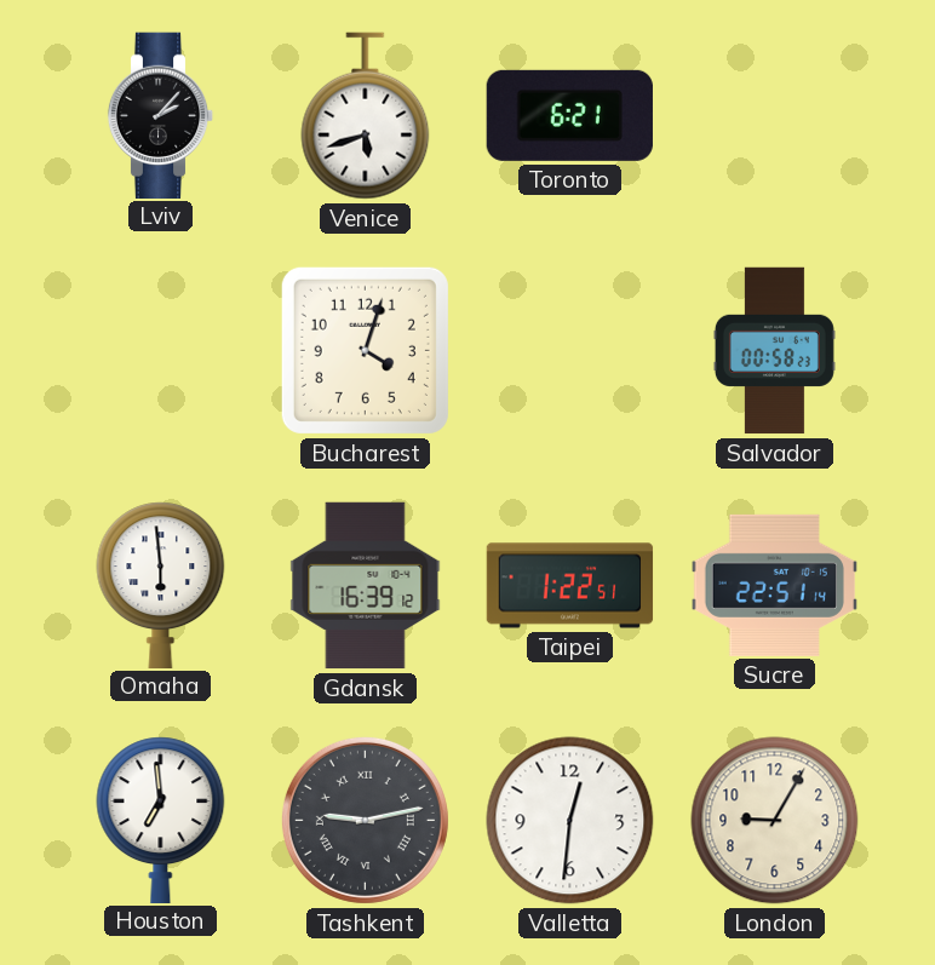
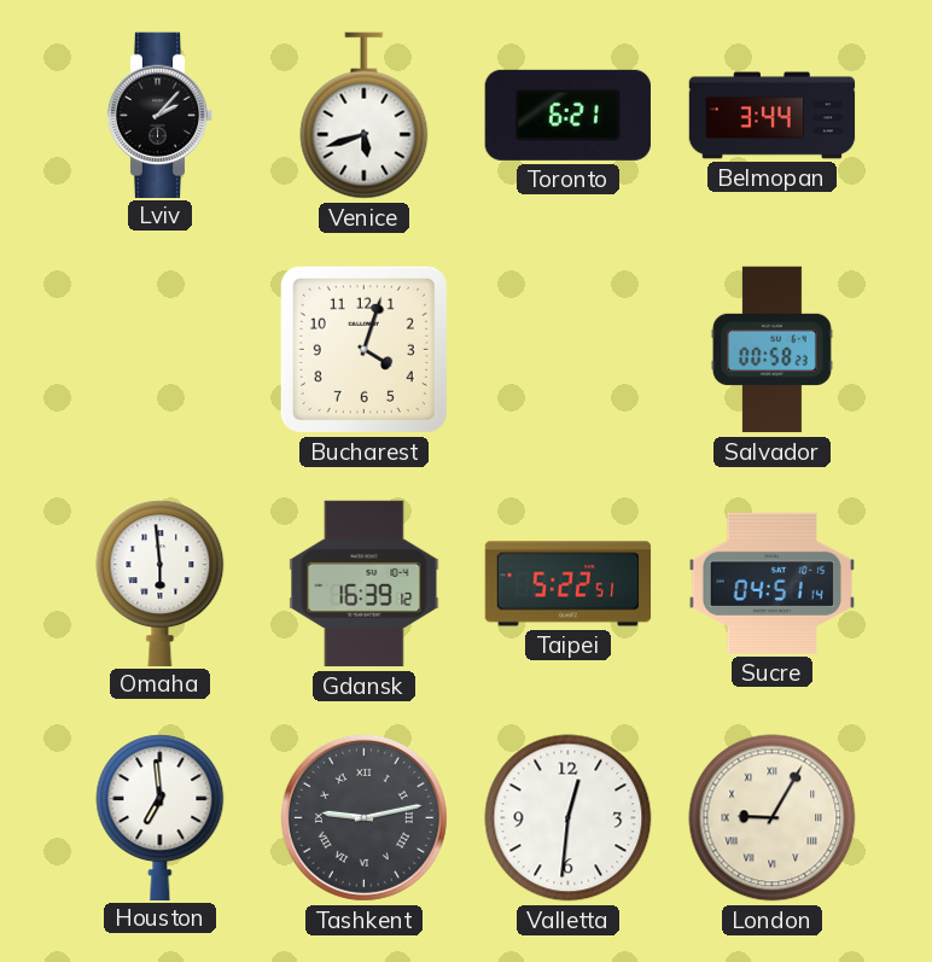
Belmopan: none -> 3:44
Taipei: 1:22 -> 5:22
Sucre: 22:51 -> 04:51
London numerals: Arabic -> Roman
